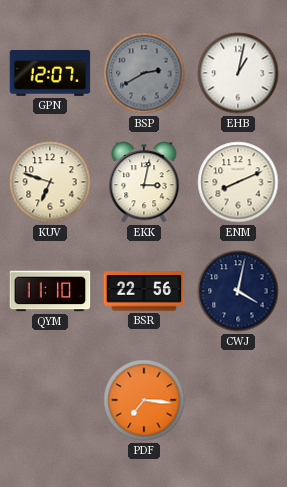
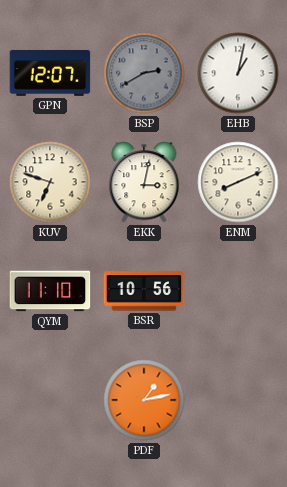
BSR: 22:56 -> 10:56
CWJ: 4:02 -> none
PDF: 7:16 -> 1:13
